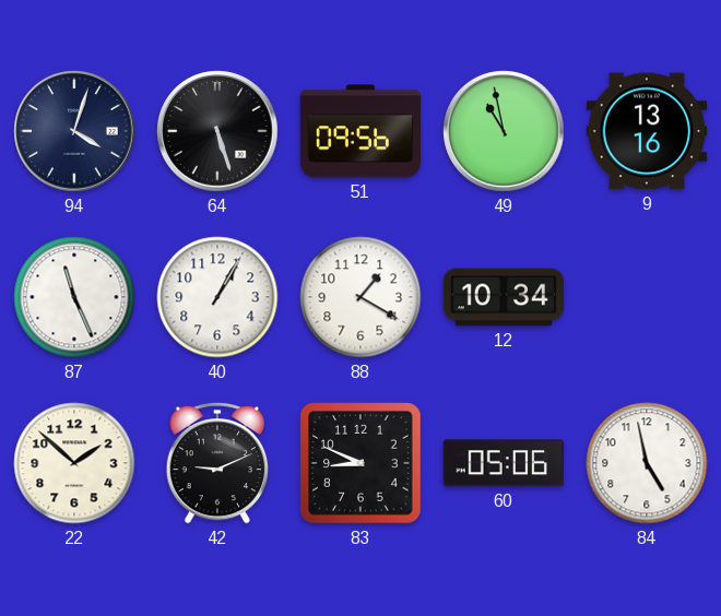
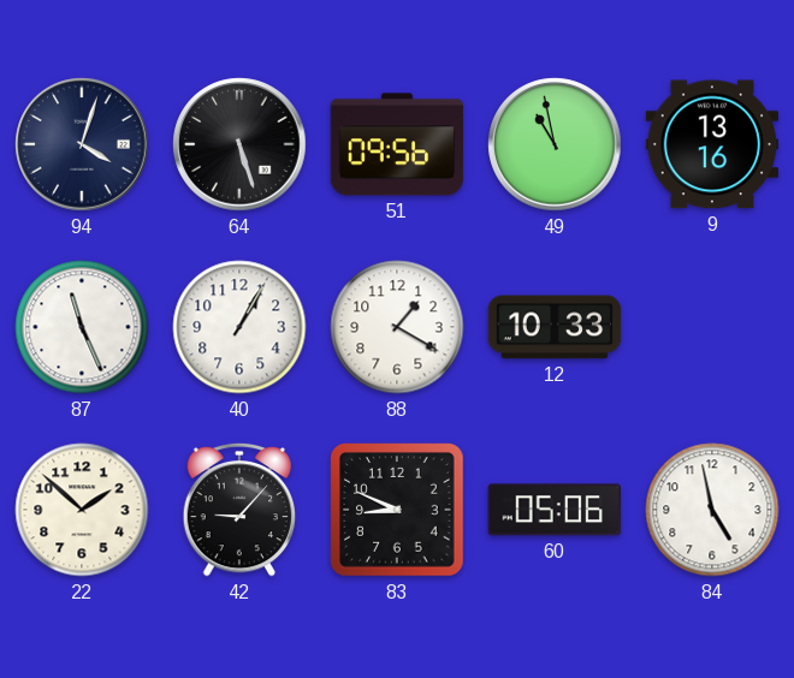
12: 10:34 -> 10:33
42: 9:11 -> 9:07
